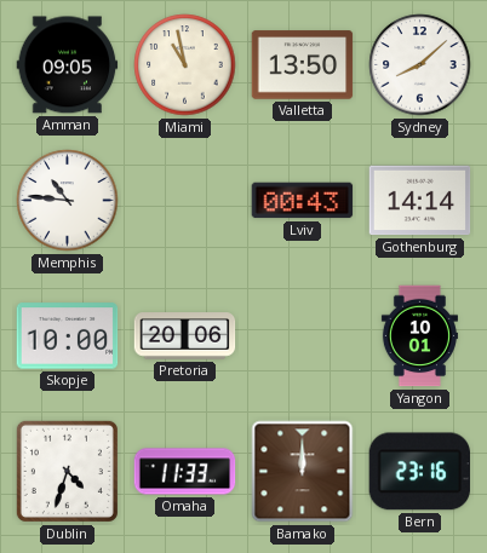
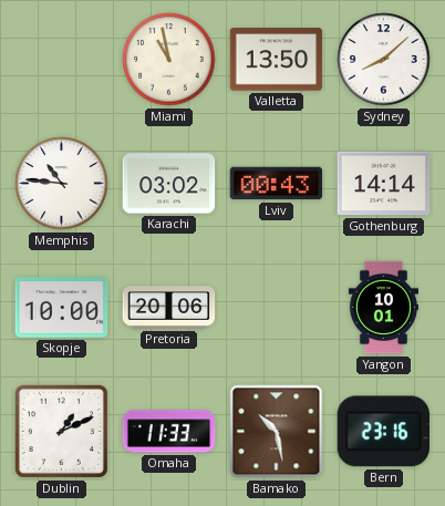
Amman: 09:05 -> none
Karachi: none -> 03:02
Dublin: 4:33 -> 1:11
Bamako: 12:00 -> 10:28
